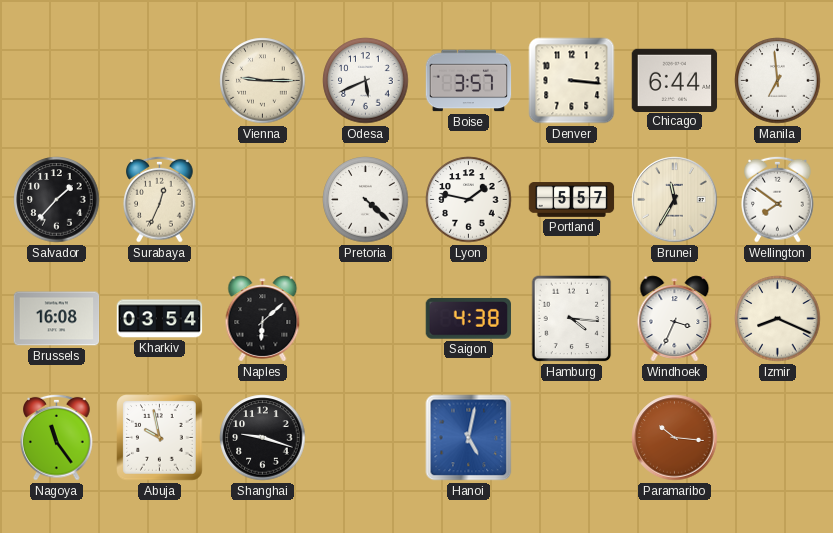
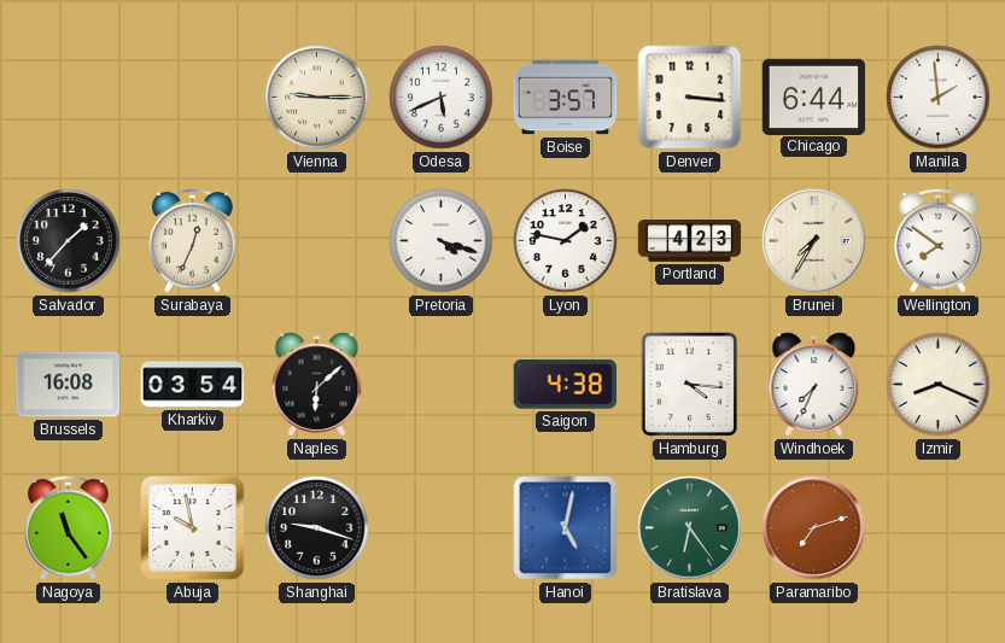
Manila: 6:59 -> 1:59
Pretoria: 4:22 -> 4:18
Portland: 5:57 -> 4:23
Brunei: 11:35 -> 7:35
Windhoek: 3:34 -> 7:34
Bratislava: none -> 6:24
Paramaribo: 10:16 -> 7:12
